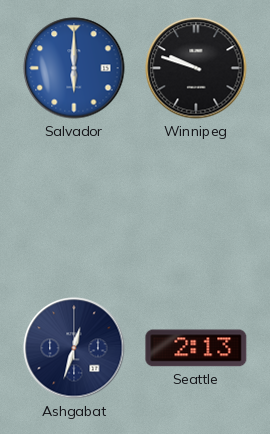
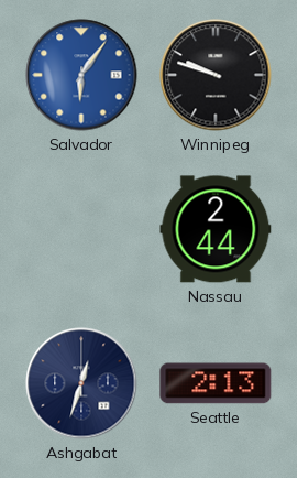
Salvador: 6:00 -> 6:06
Nassau: none -> 2:44
